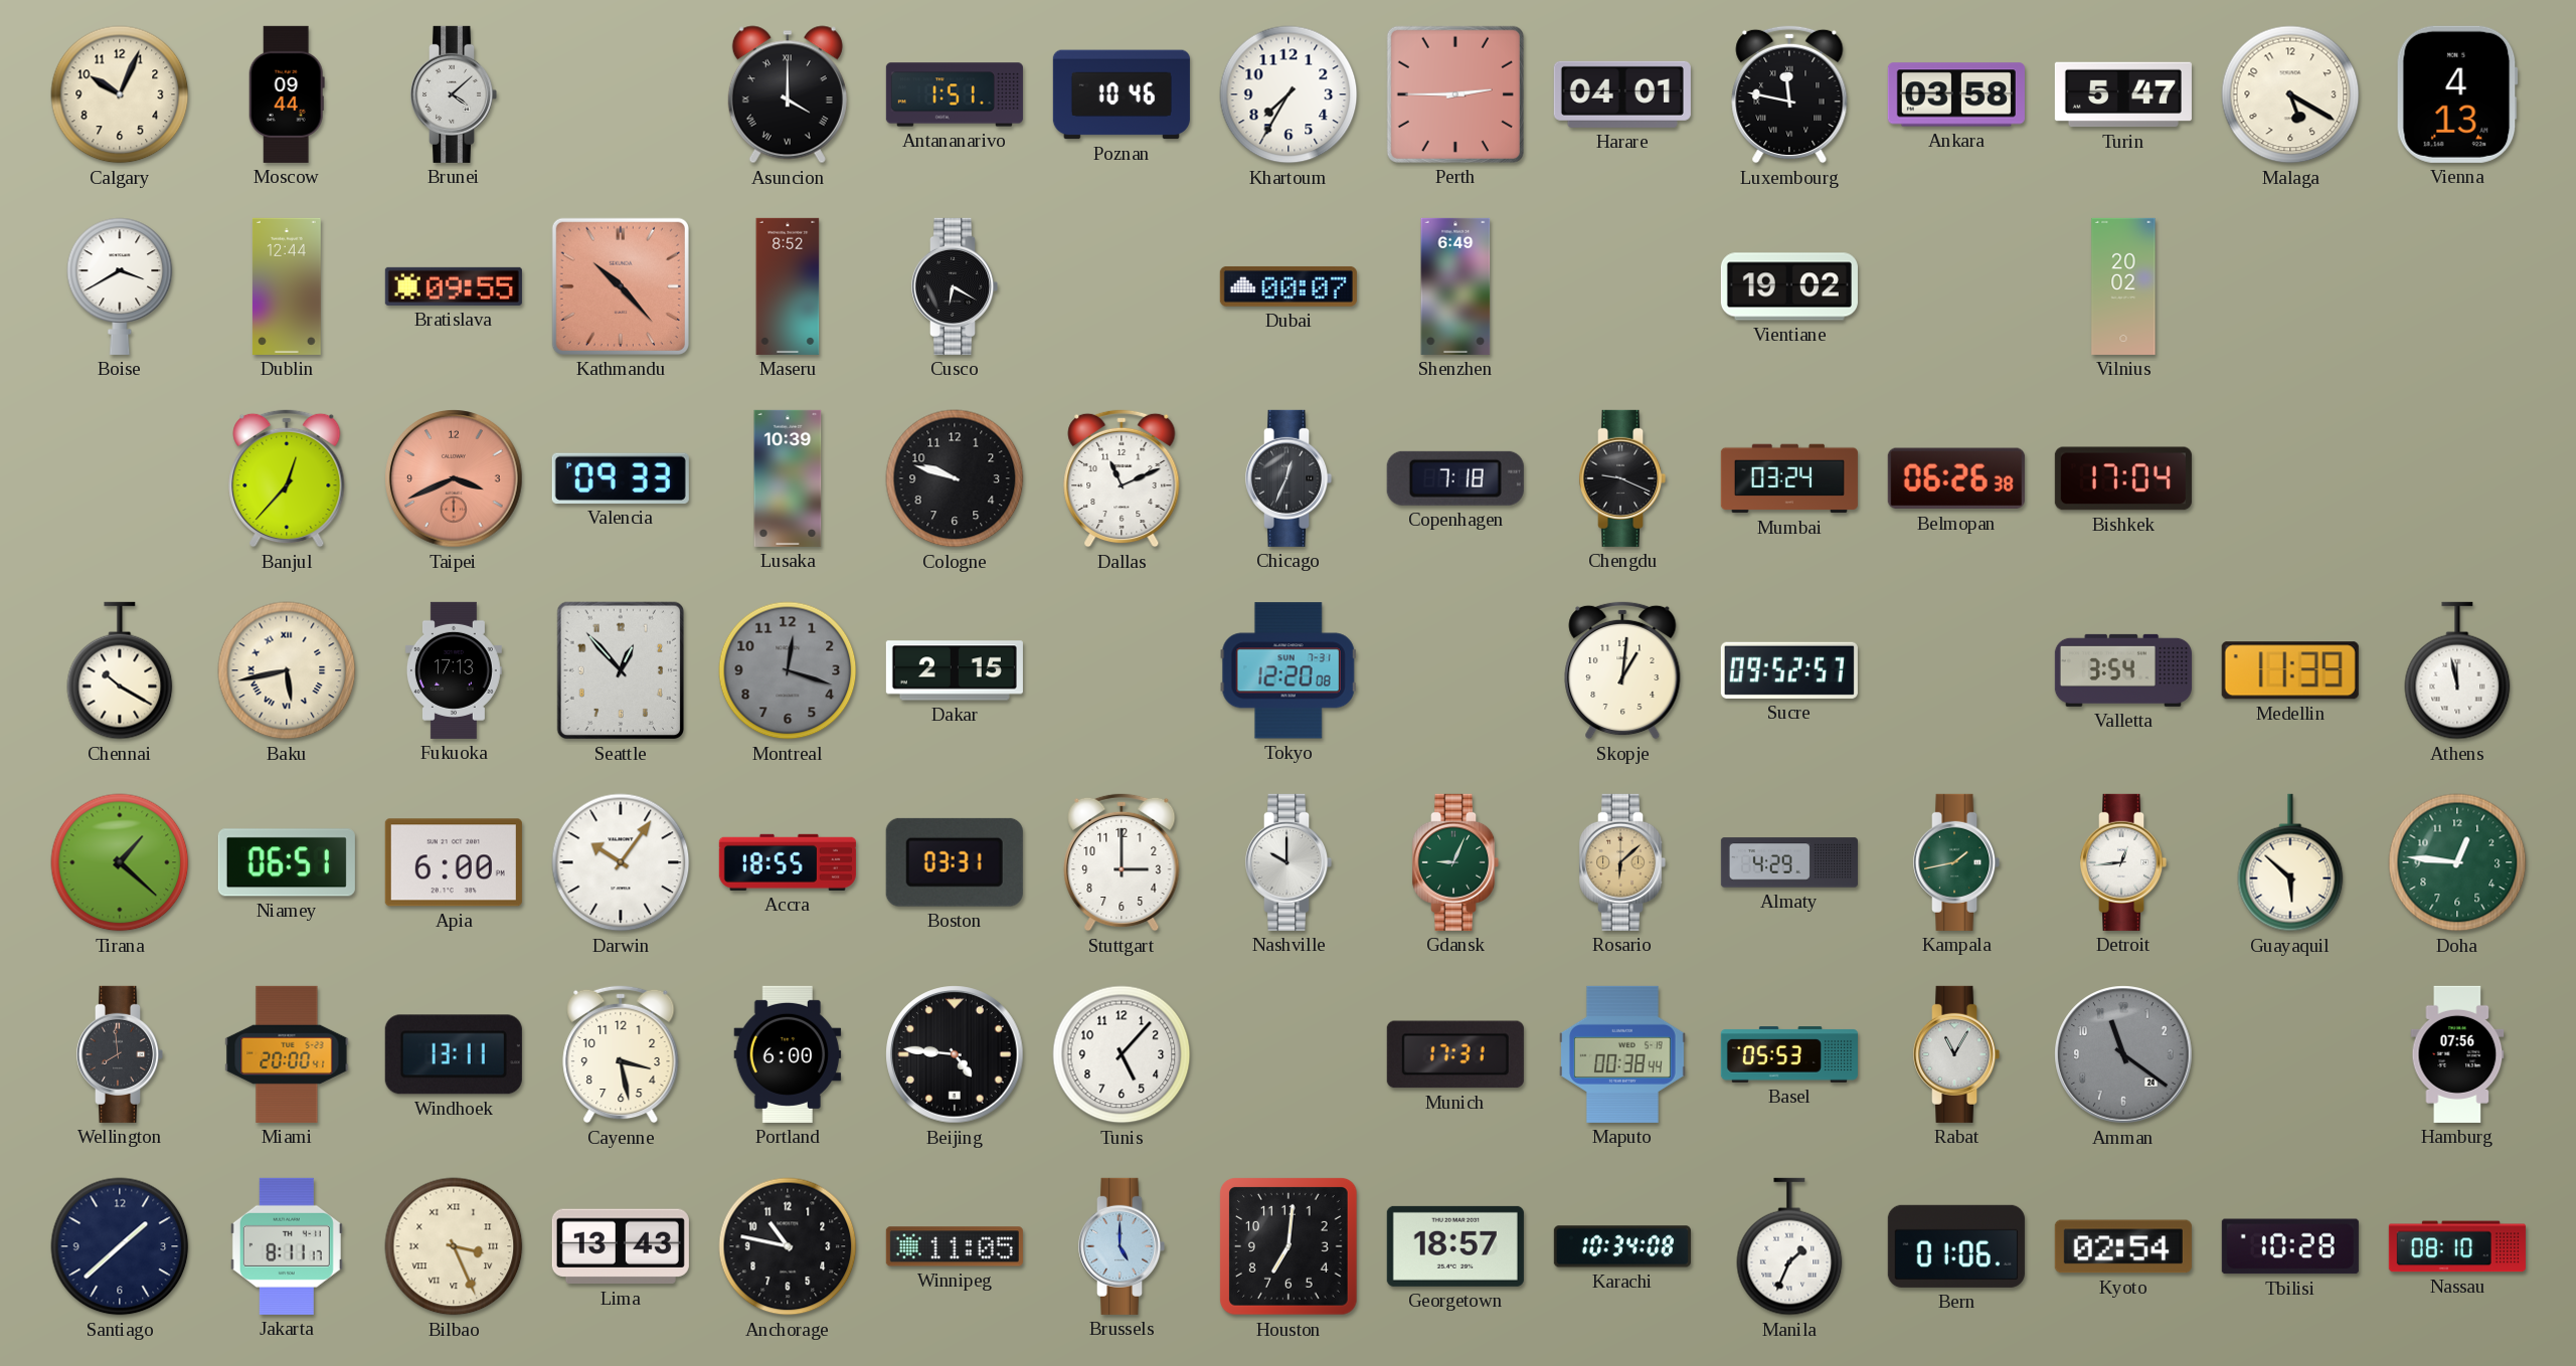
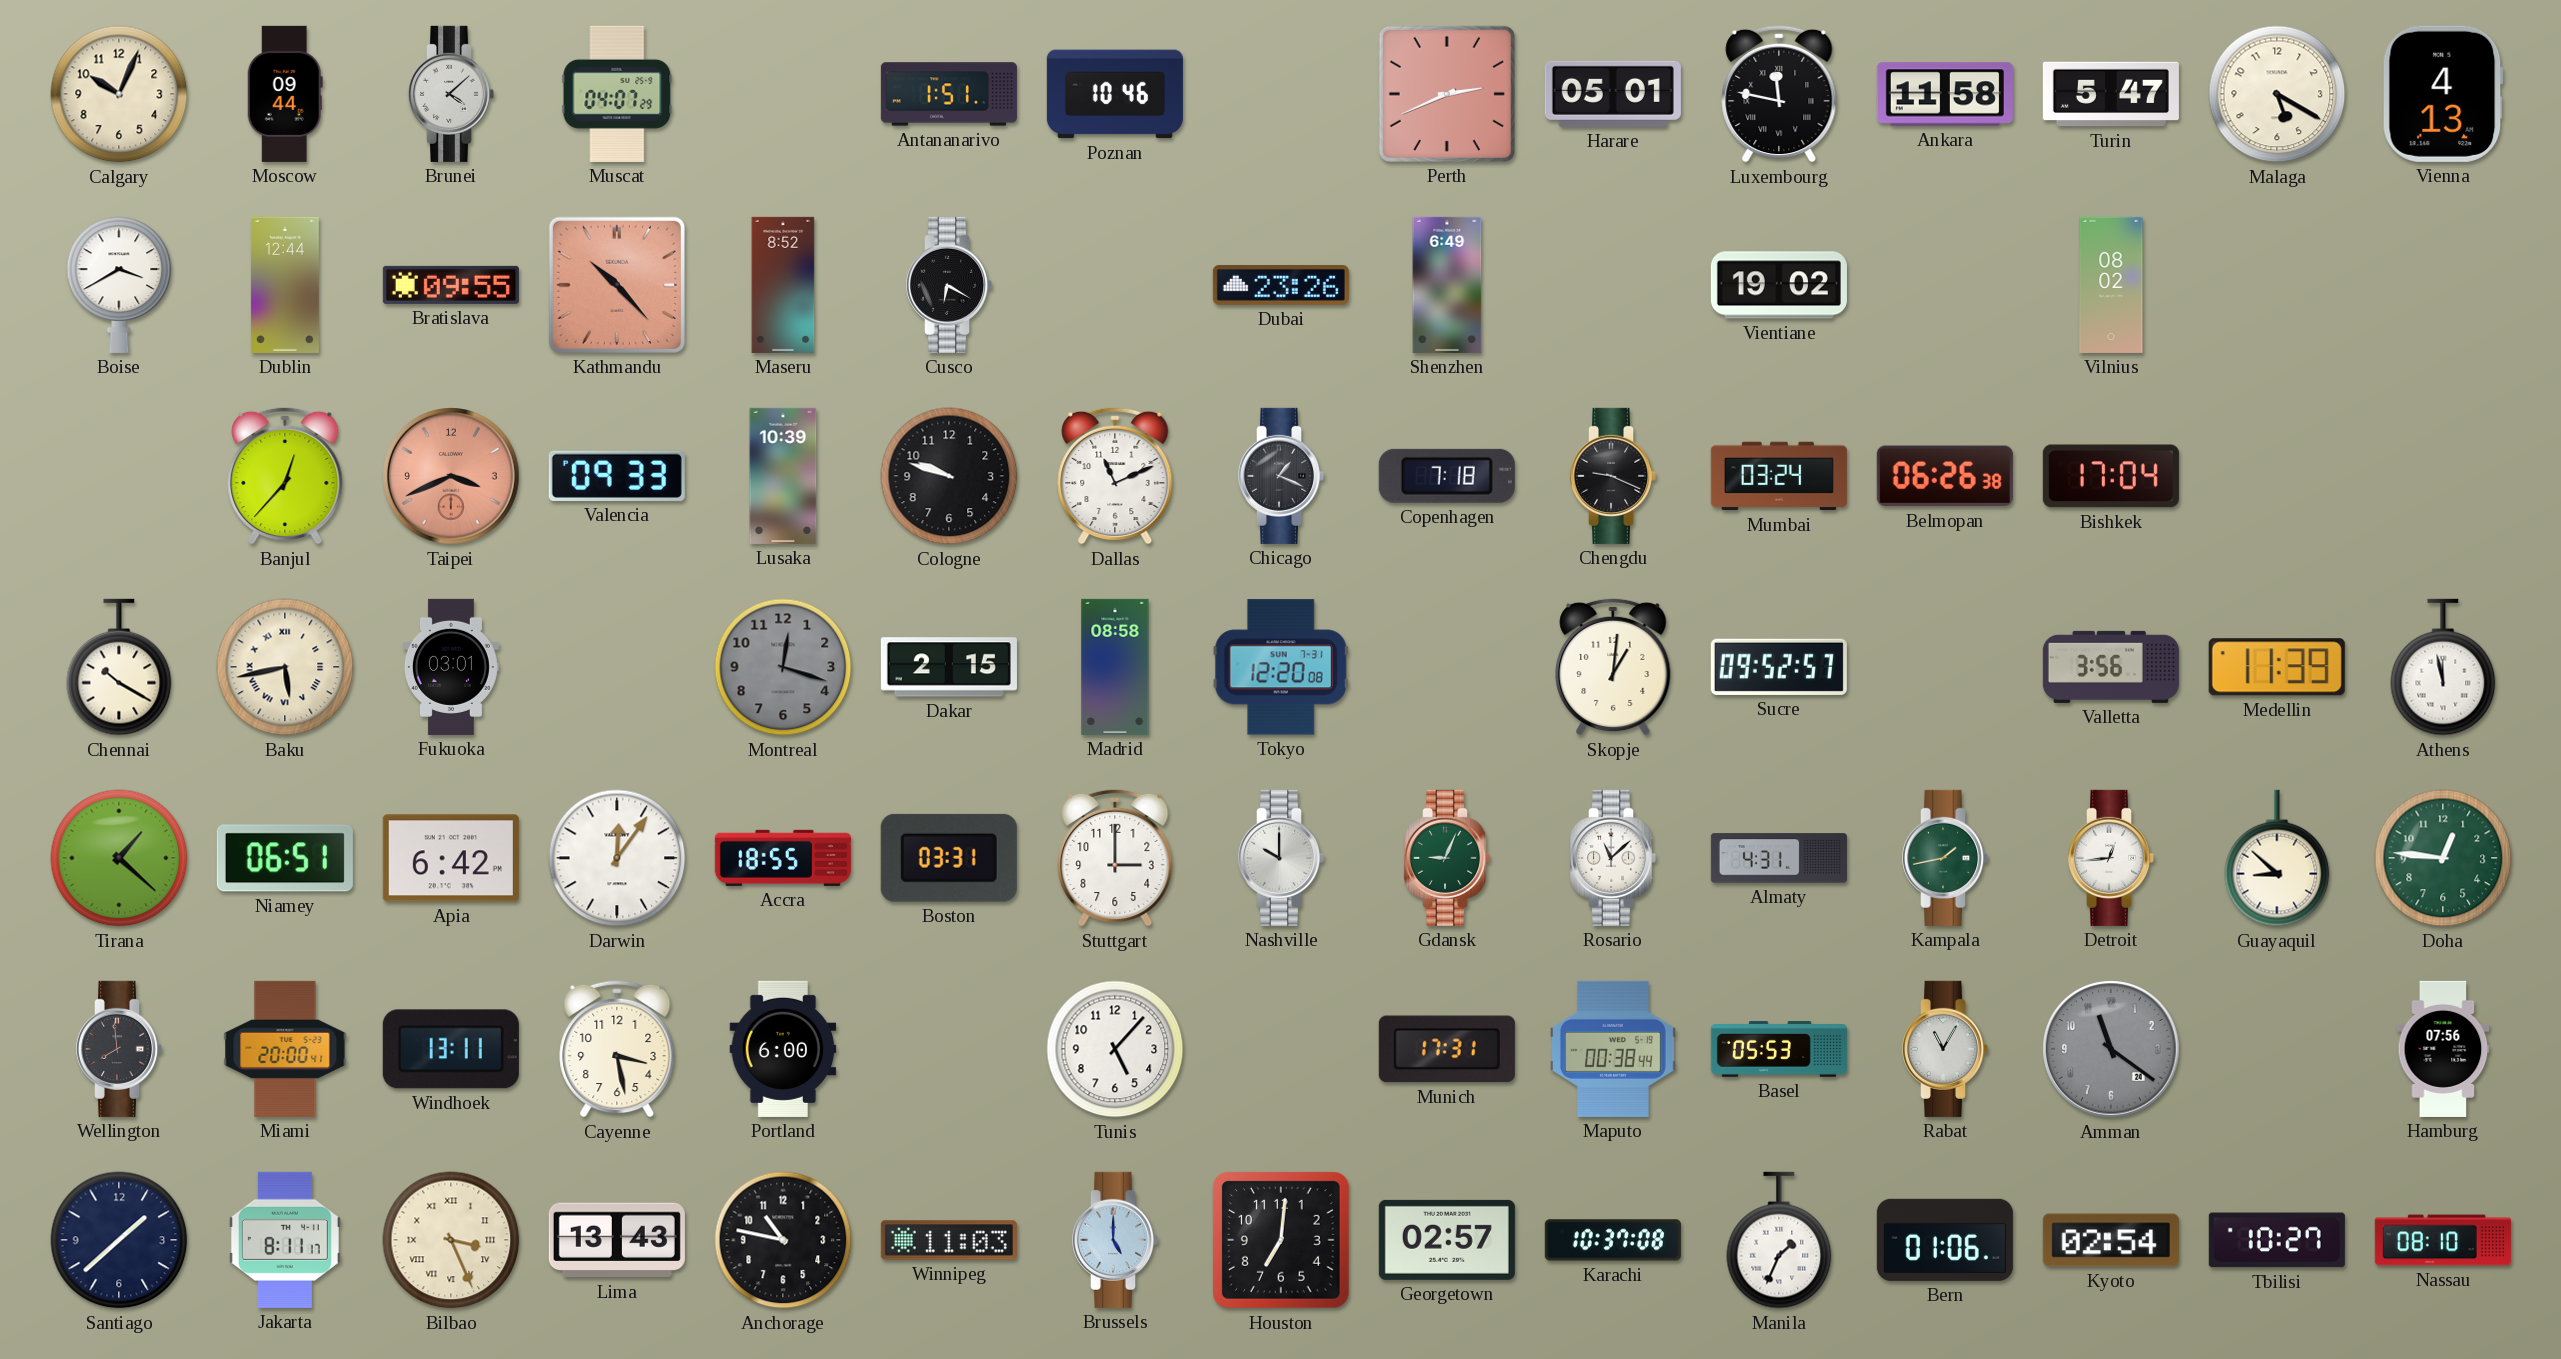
Muscat: none -> 04:07
Asuncion: 4:00 -> none
Khartoum: 7:35 -> none
Perth: 2:45 -> 2:41
Harare: 04:01 -> 05:01
Ankara: 03:58 -> 11:58
Dubai: 00:07 -> 23:26
Vilnius: 20:02 -> 08:02
Chicago: 12:34 -> 1:19
Fukuoka: 17:13 -> 03:01
Seattle: 12:53 -> none
Madrid: none -> 08:58
Valletta: 3:54 -> 3:56
Apia: 6:00 -> 6:42
Darwin: 10:06 -> 12:06
Rosario: 6:08 -> 11:08
Rosario dial: champagne -> white
Almaty: 4:29 -> 4:31
Guayaquil: 5:52 -> 8:52
Beijing: 4:46 -> none
Winnipeg: 11:05 -> 11:03
Georgetown: 18:57 -> 02:57
Karachi: 10:34 -> 10:37
Tbilisi: 10:28 -> 10:27
